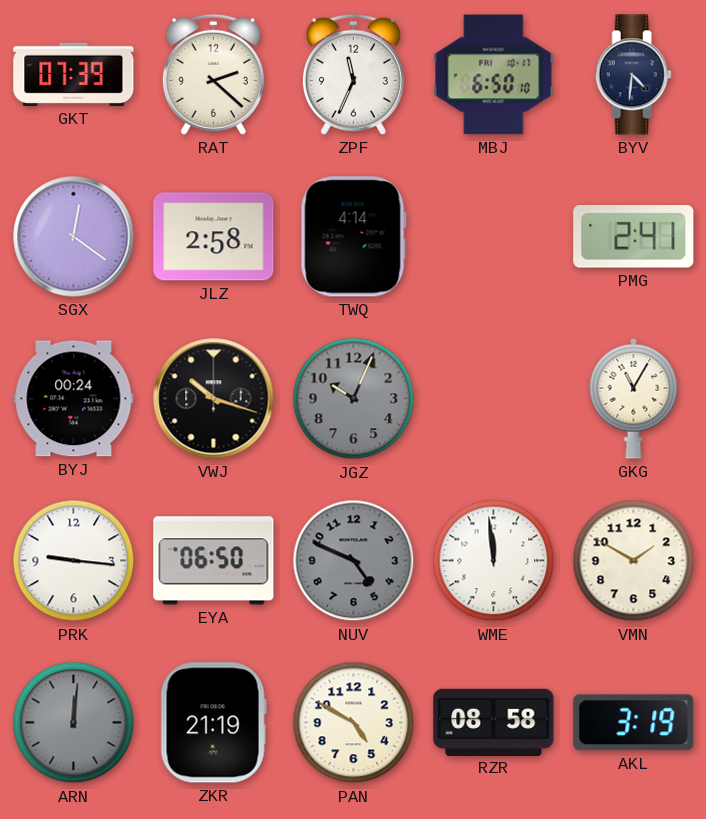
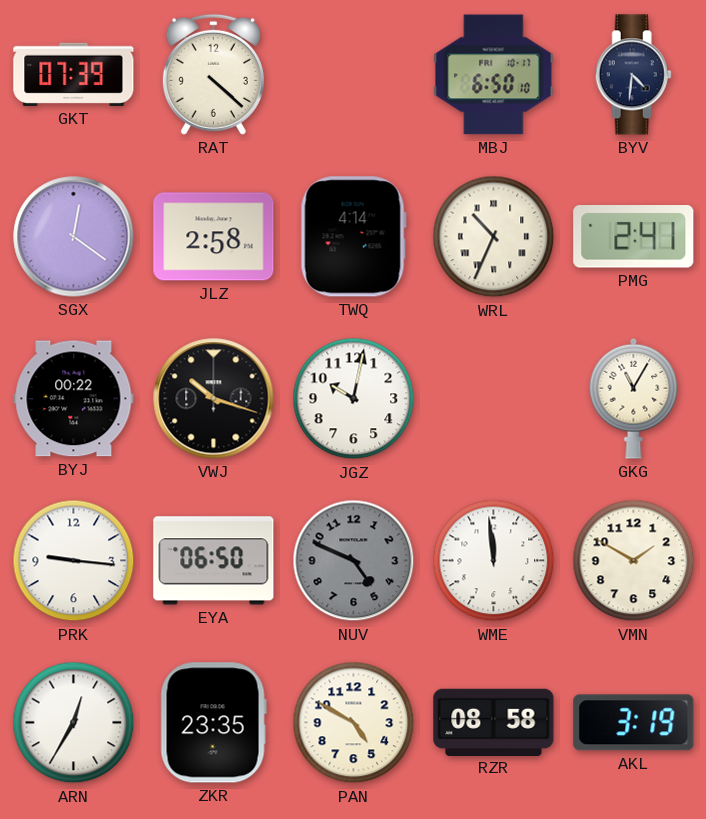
RAT: 2:22 -> 4:22
ZPF: 11:34 -> none
WRL: none -> 10:34
BYJ: 00:24 -> 00:22
JGZ: 10:04 -> 10:02
JGZ dial: grey -> white
ARN: 12:01 -> 12:35
ARN dial: grey -> white
ZKR: 21:19 -> 23:35
